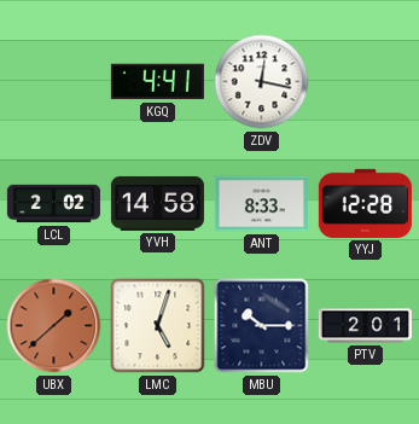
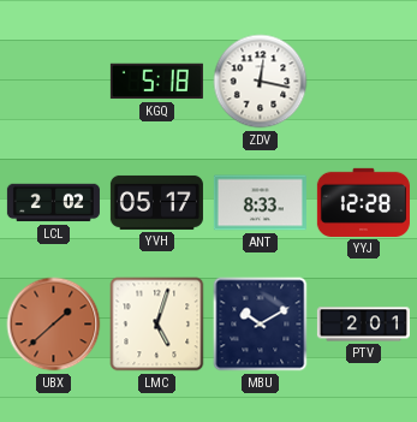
KGQ: 4:41 -> 5:18
YVH: 14:58 -> 05:17
MBU: 10:15 -> 10:10
